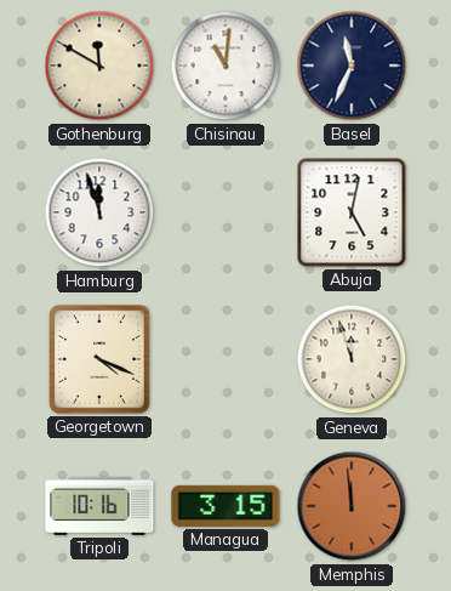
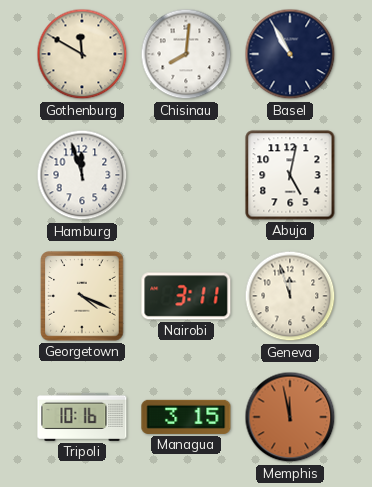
Chisinau: 11:01 -> 8:01
Basel: 11:34 -> 10:55
Nairobi: none -> 3:11
Memphis: 11:59 -> 11:58
